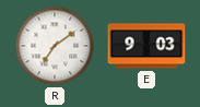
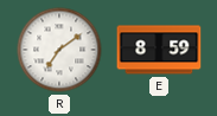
E: 9:03 -> 8:59
